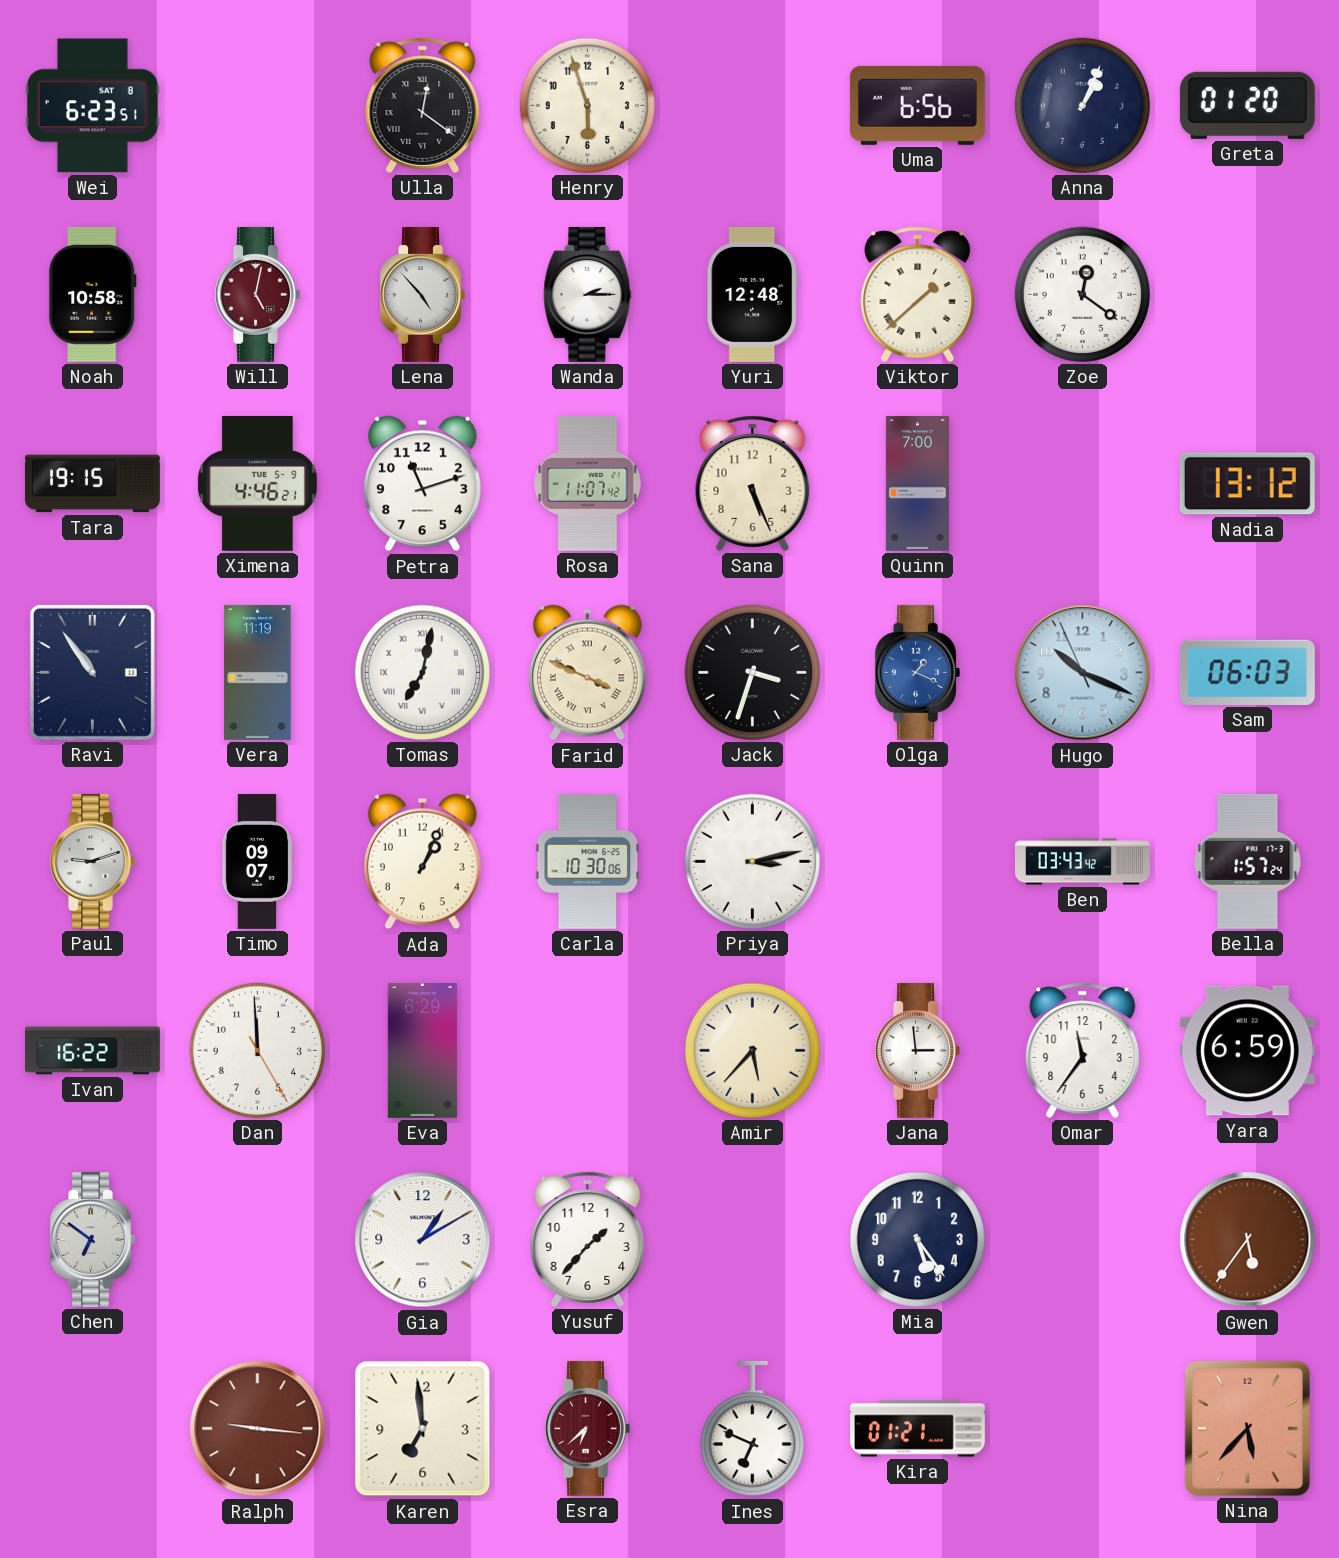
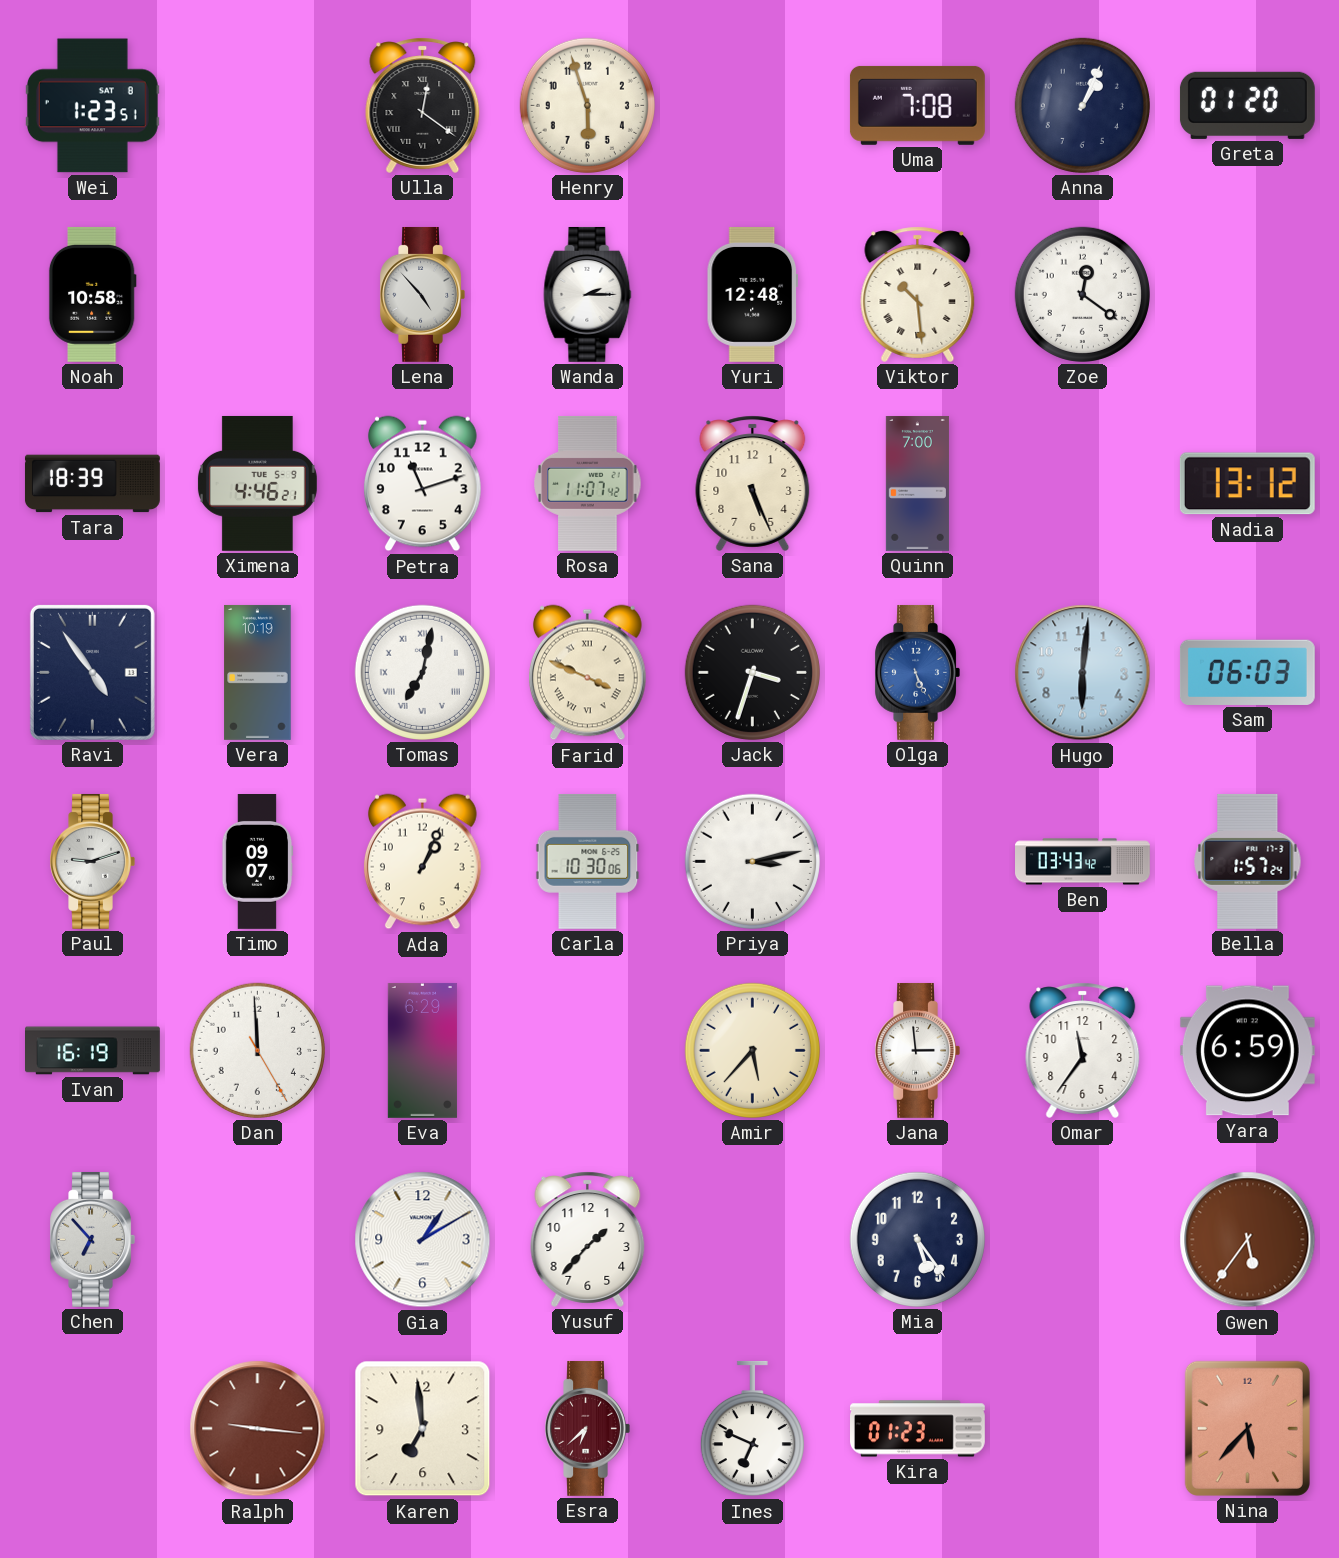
Wei: 6:23 -> 1:23
Uma: 6:56 -> 7:08
Will: 5:02 -> none
Viktor: 1:38 -> 10:29
Tara: 19:15 -> 18:39
Ravi: 10:54 -> 4:54
Vera: 11:19 -> 10:19
Olga: 1:19 -> 5:26
Hugo: 10:18 -> 6:01
Ivan: 16:22 -> 16:19
Chen: 6:51 -> 6:53
Kira: 01:21 -> 01:23
